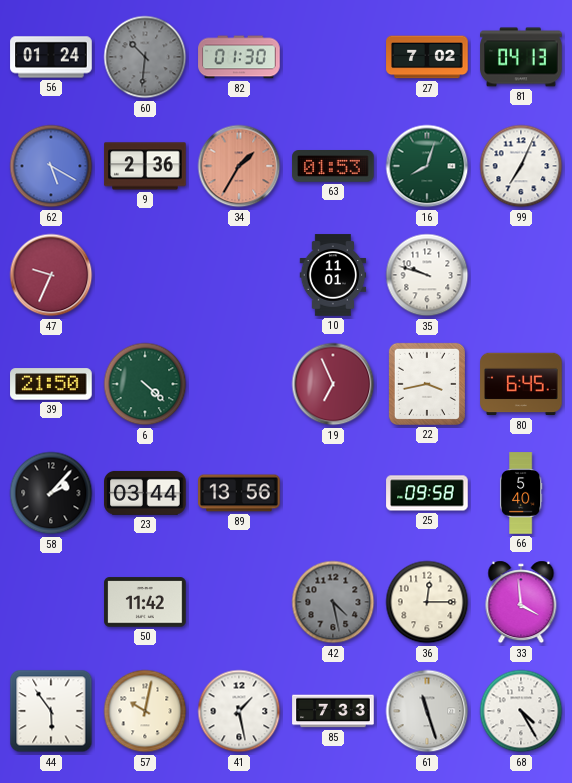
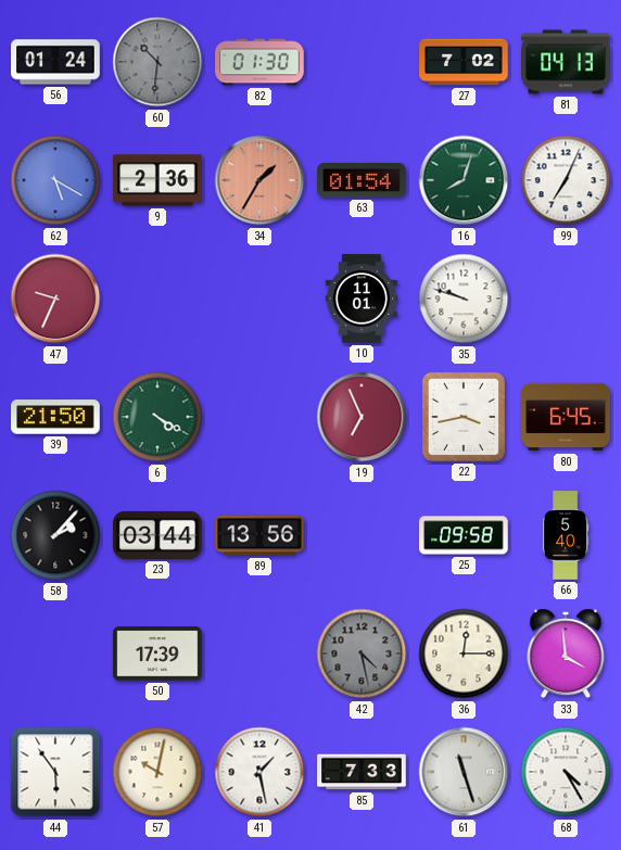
63: 01:53 -> 01:54
6: 4:22 -> 4:20
50: 11:42 -> 17:39
